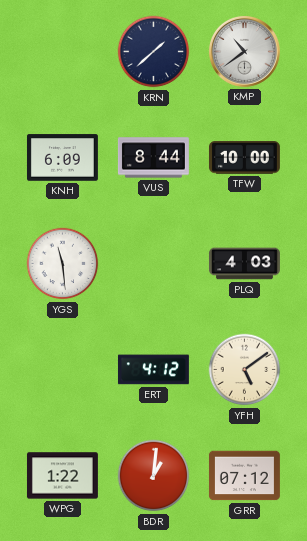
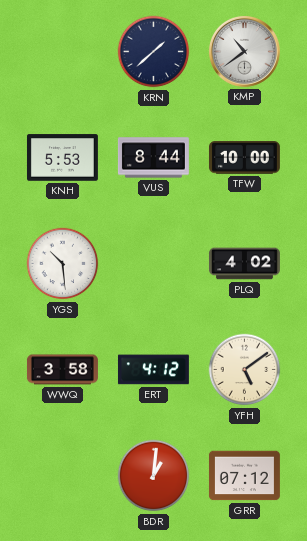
KNH: 6:09 -> 5:53
YGS: 11:29 -> 10:29
PLQ: 4:03 -> 4:02
WWQ: none -> 3:58
WPG: 1:22 -> none
